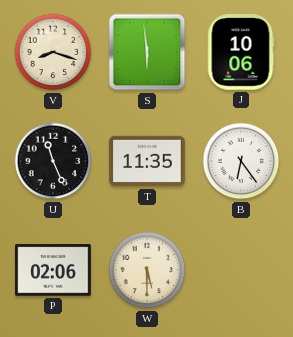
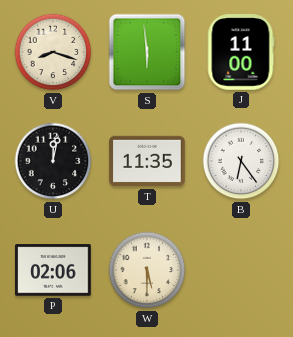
J: 10:06 -> 11:00
U: 11:26 -> 12:02
